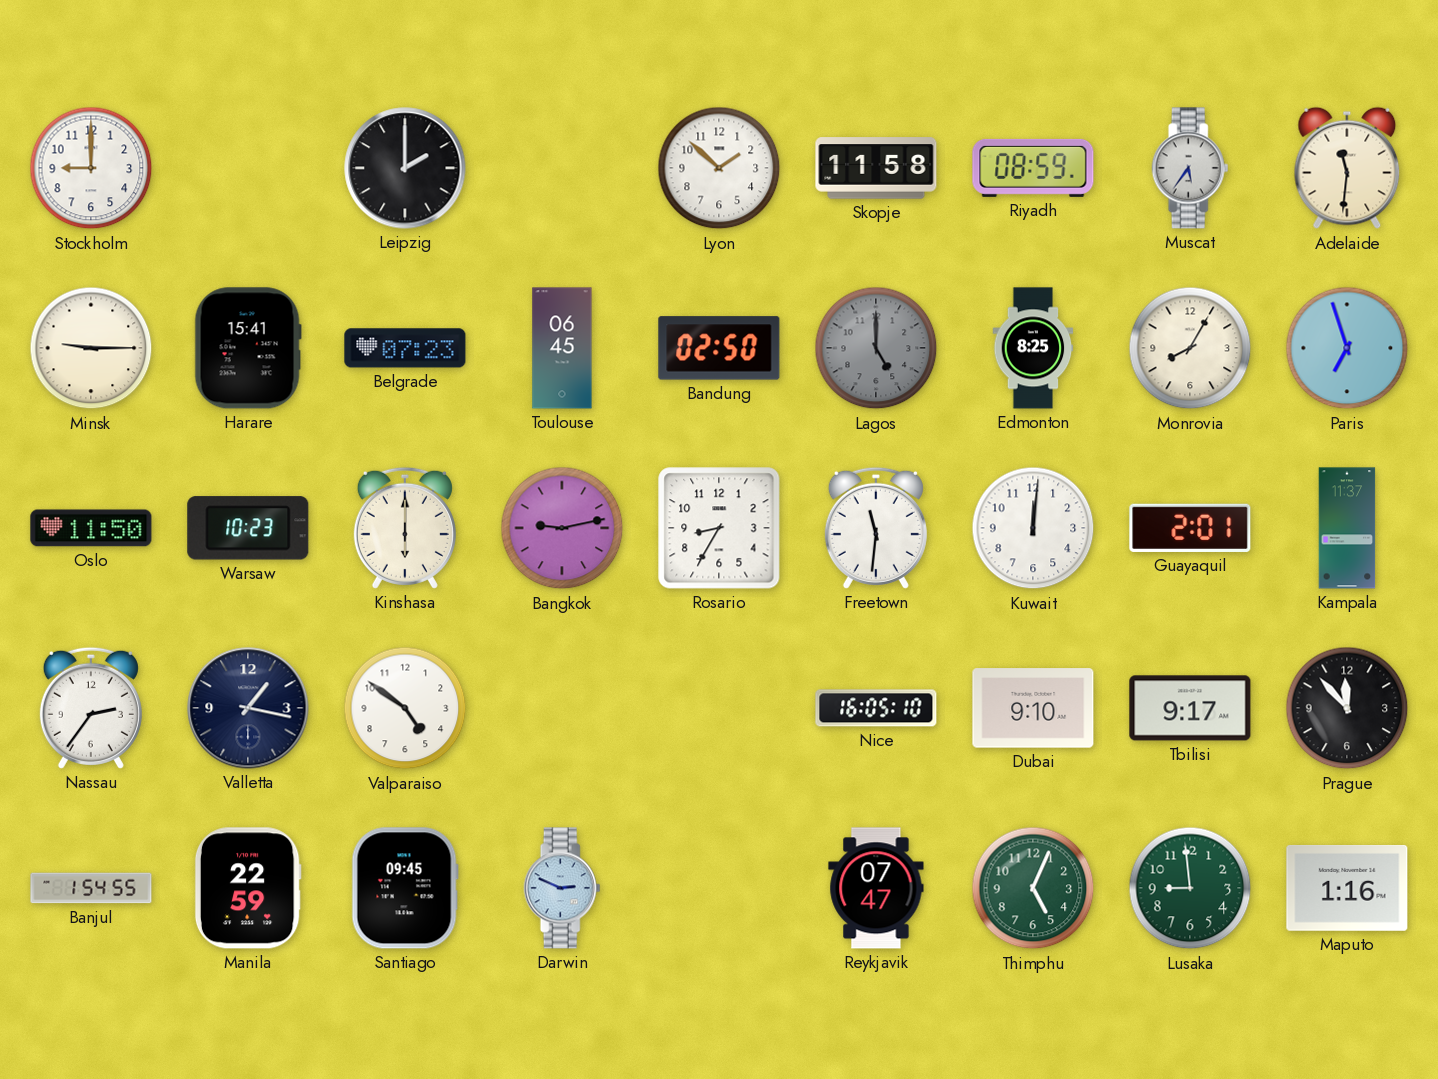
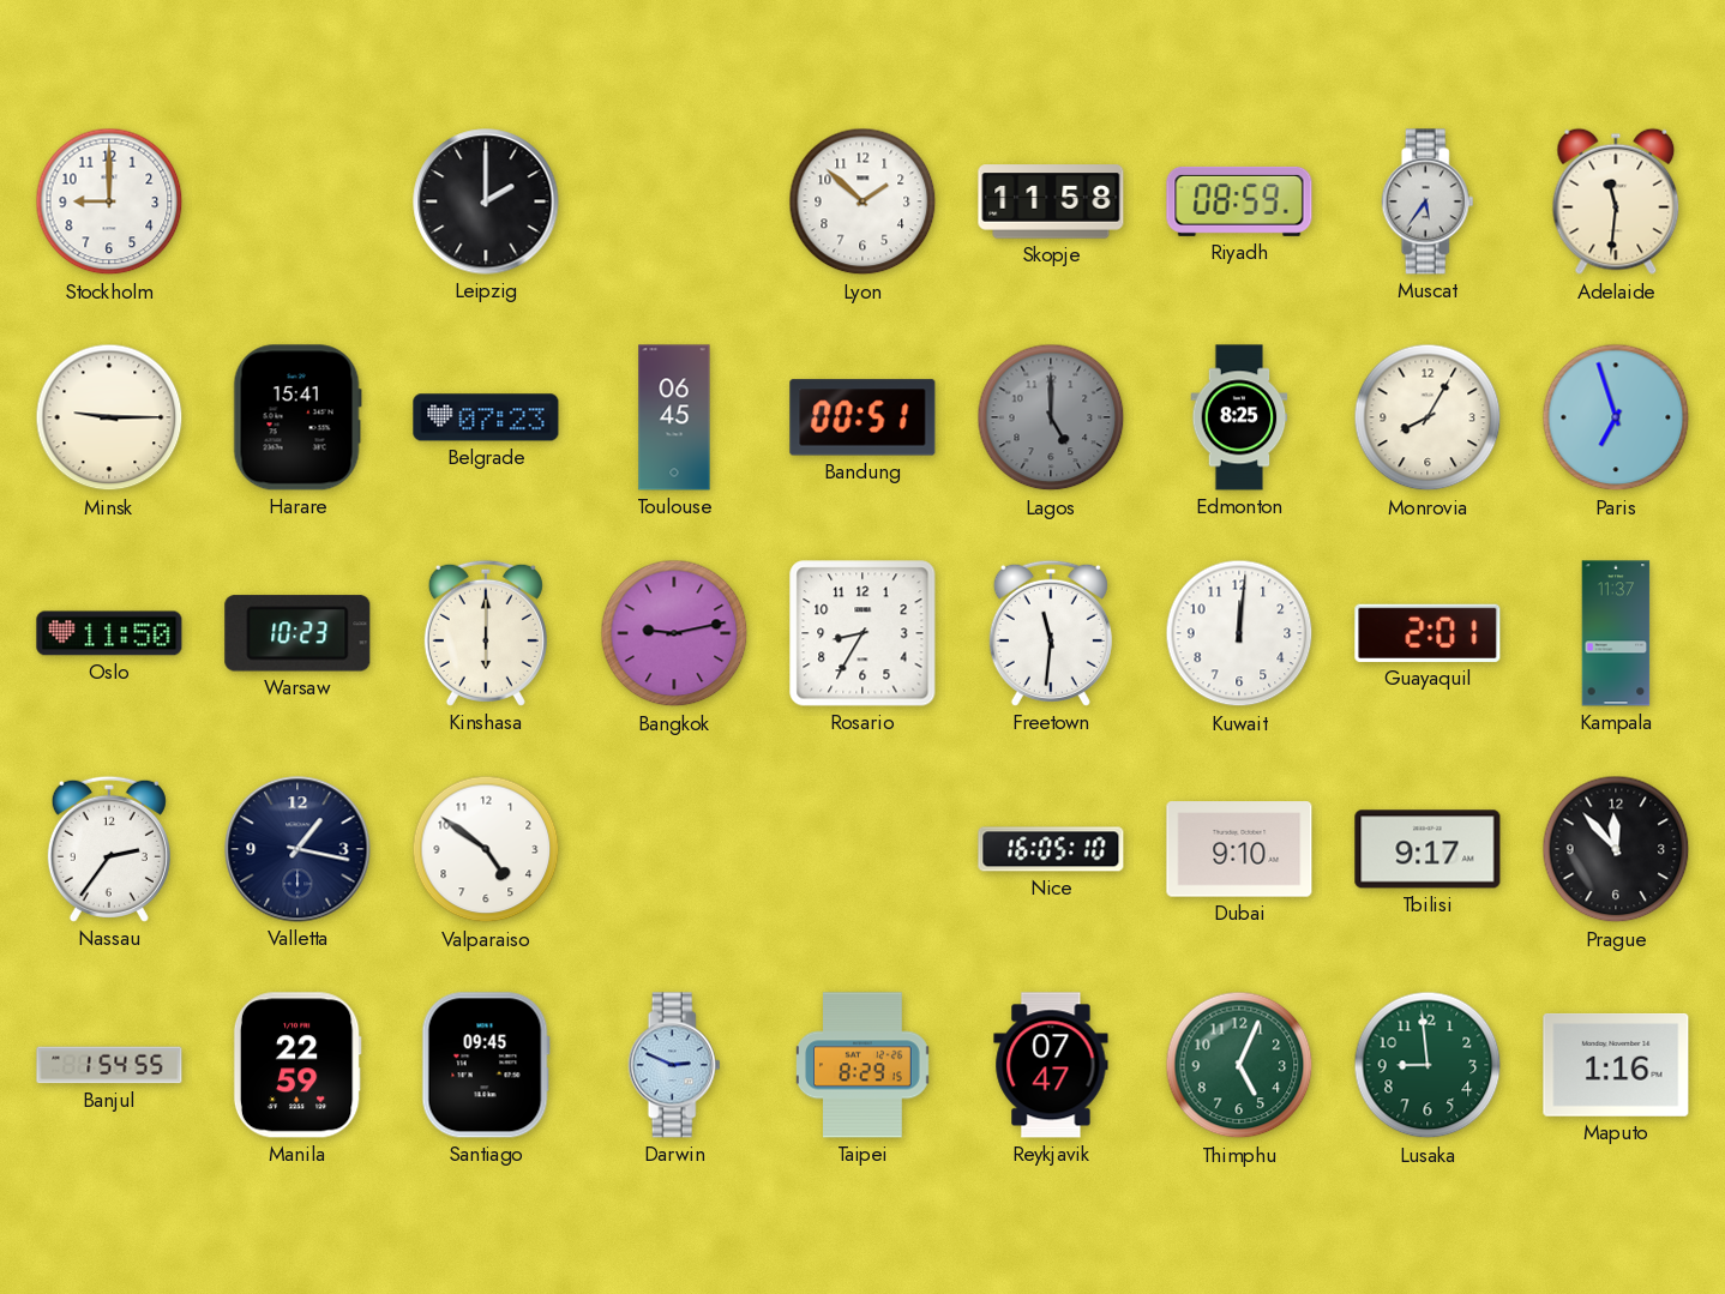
Bandung: 02:50 -> 00:51
Taipei: none -> 8:29
